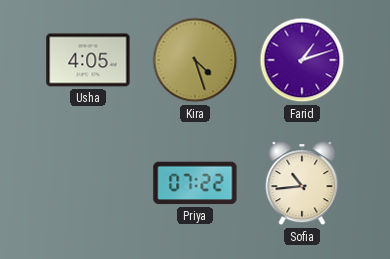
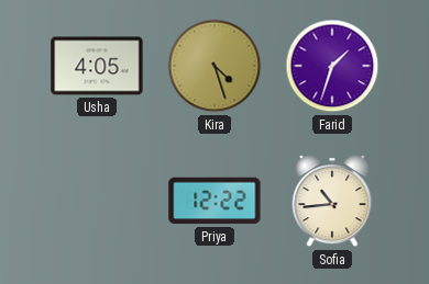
Farid: 1:12 -> 1:33
Priya: 07:22 -> 12:22
